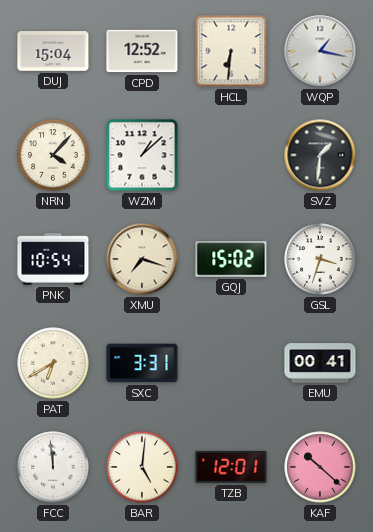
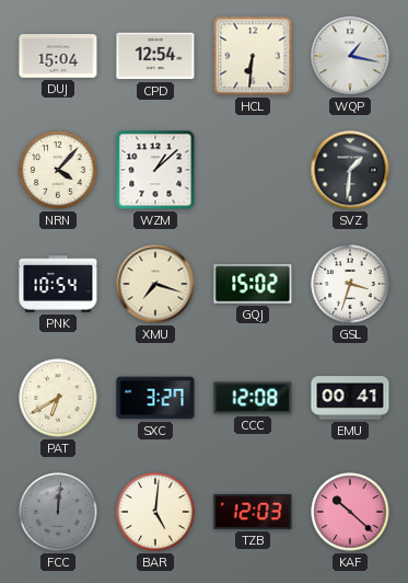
CPD: 12:52 -> 12:54
SXC: 3:31 -> 3:27
CCC: none -> 12:08
FCC: 11:59 -> 12:01
FCC dial: white -> grey
TZB: 12:01 -> 12:03
